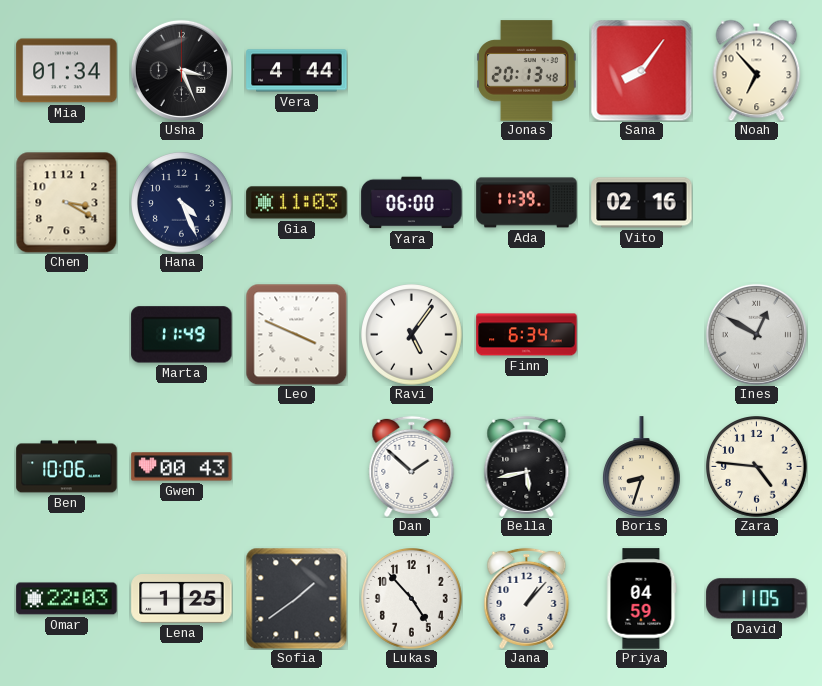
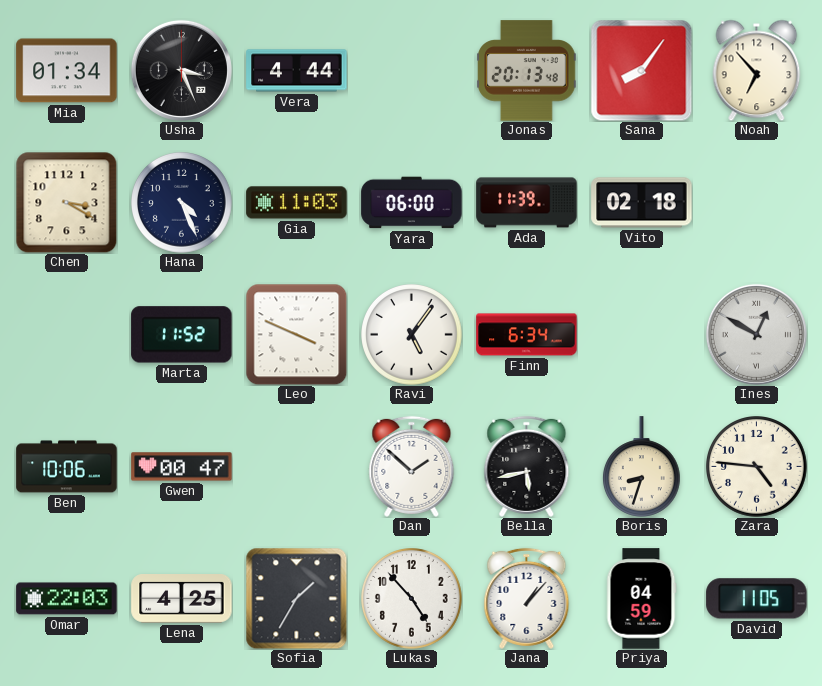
Vito: 02:16 -> 02:18
Marta: 11:49 -> 11:52
Gwen: 00:43 -> 00:47
Lena: 1:25 -> 4:25
Sofia: 1:39 -> 1:35
